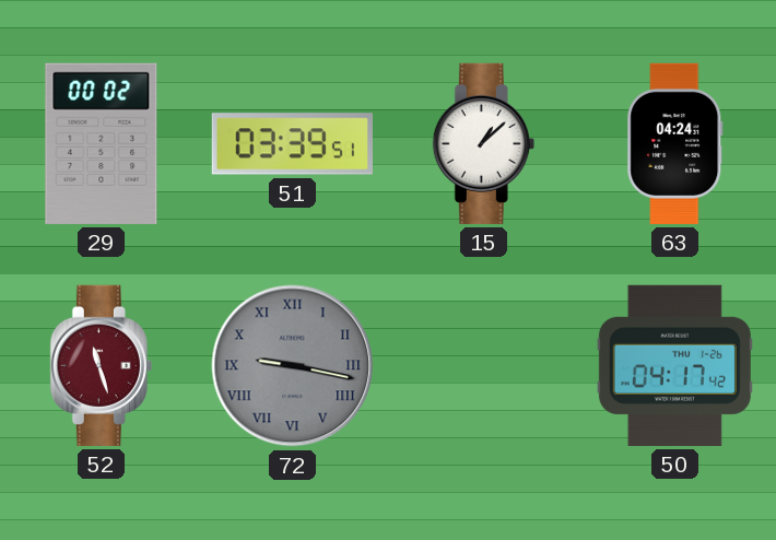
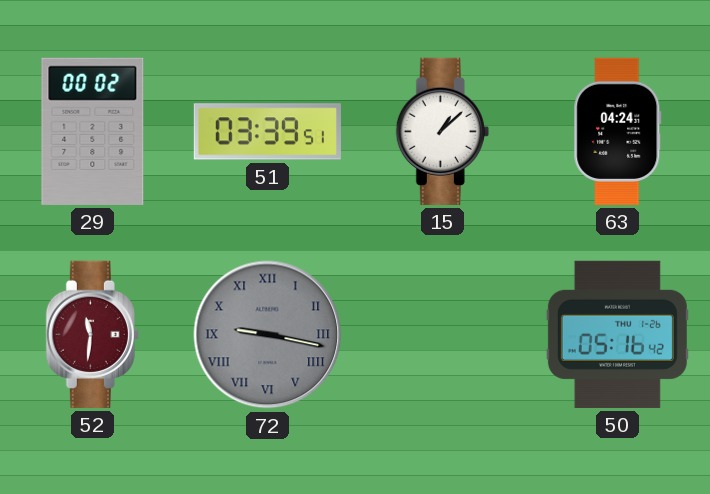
52: 11:27 -> 11:31
50: 04:17 -> 05:16
